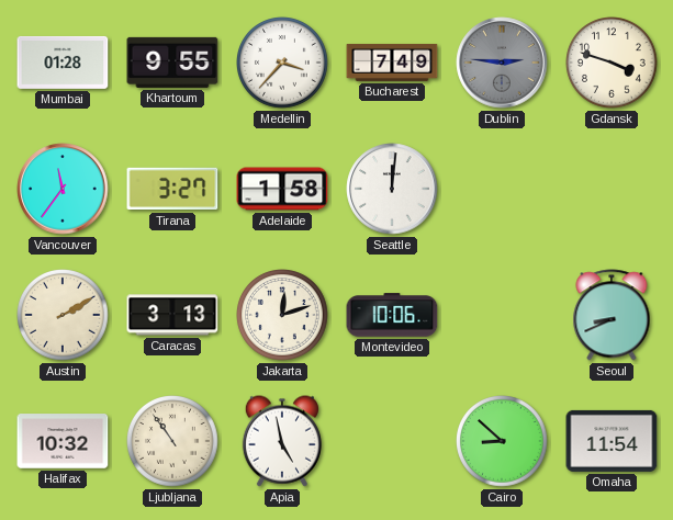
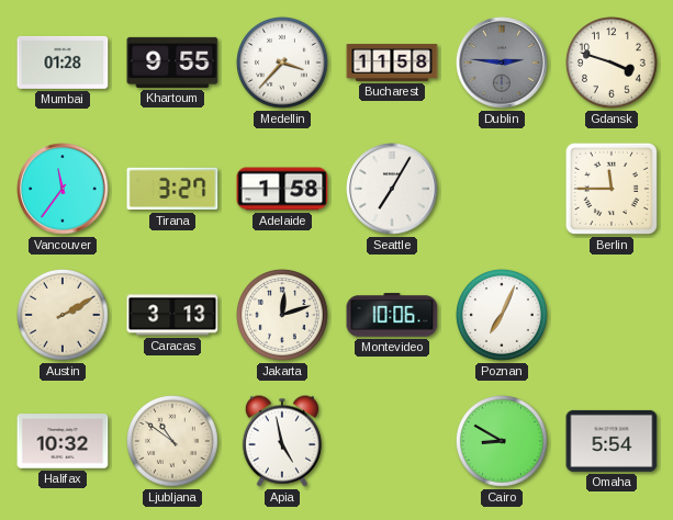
Bucharest: 7:49 -> 11:58
Seattle: 12:01 -> 7:05
Berlin: none -> 11:45
Poznan: none -> 7:04
Seoul: 8:41 -> none
Ljubljana: 10:54 -> 10:51
Cairo: 8:52 -> 8:50
Omaha: 11:54 -> 5:54
